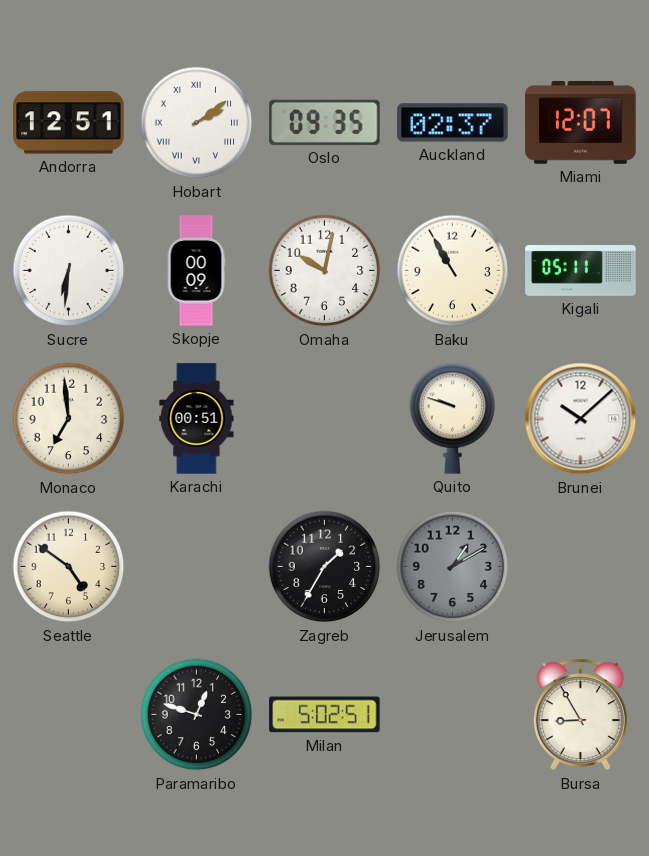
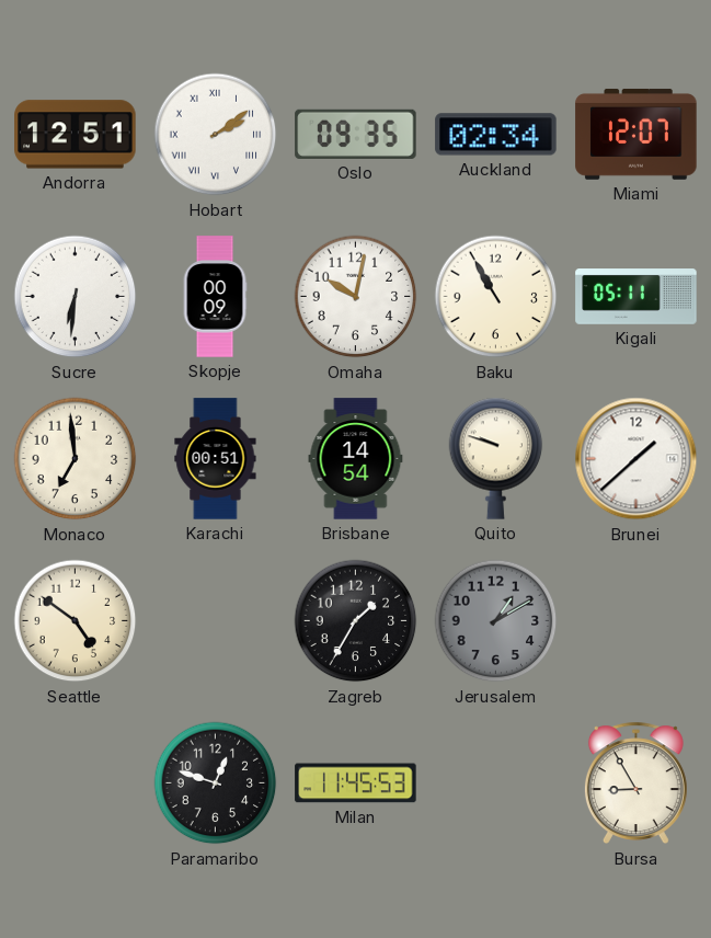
Auckland: 02:37 -> 02:34
Brisbane: none -> 14:54
Brunei: 10:08 -> 1:38
Milan: 5:02 -> 11:45
